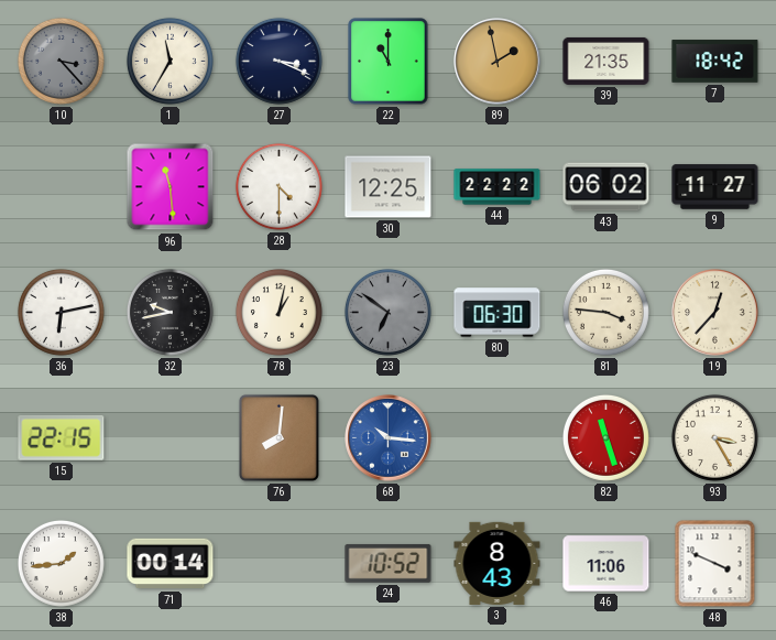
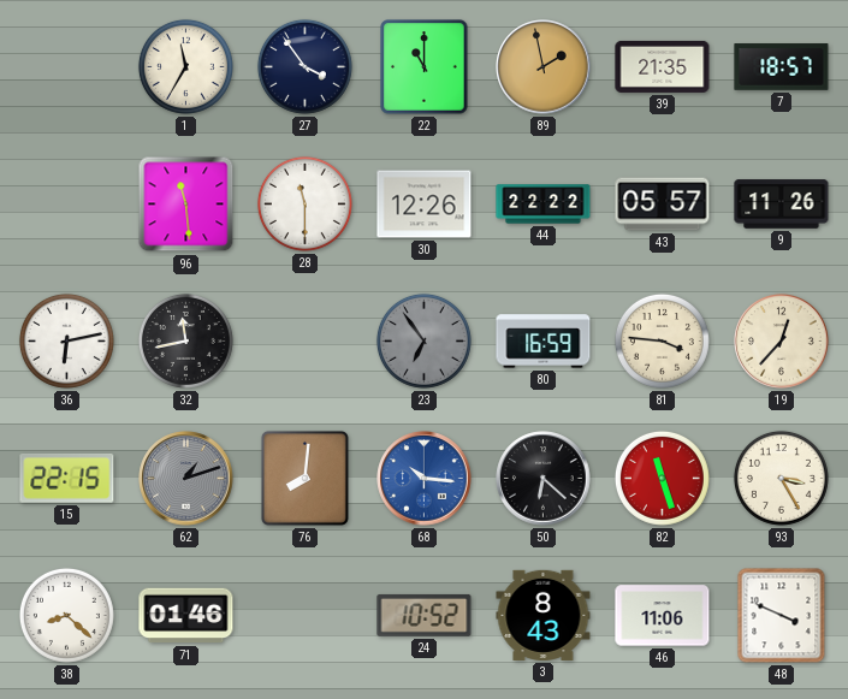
10: 3:23 -> none
27: 3:19 -> 3:54
7: 18:42 -> 18:57
28: 4:30 -> 11:30
30: 12:25 -> 12:26
43: 06:02 -> 05:57
9: 11:27 -> 11:26
32: 9:43 -> 11:43
78: 1:02 -> none
23: 6:51 -> 6:54
80: 06:30 -> 16:59
62: none -> 1:12
50: none -> 6:22
38: 1:44 -> 8:22
71: 00:14 -> 01:46
